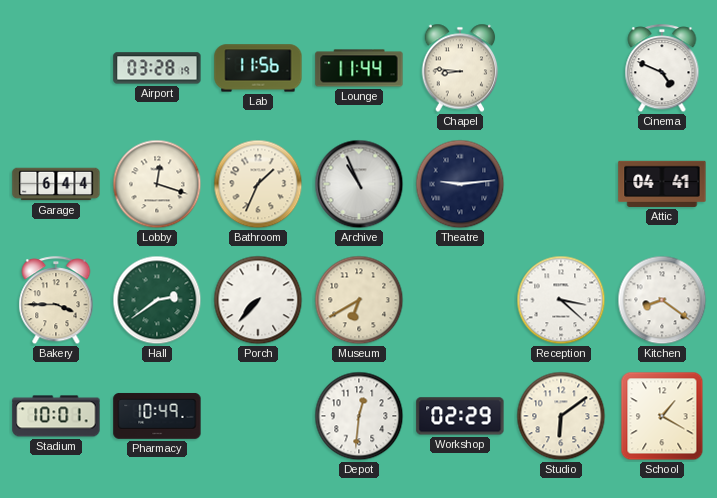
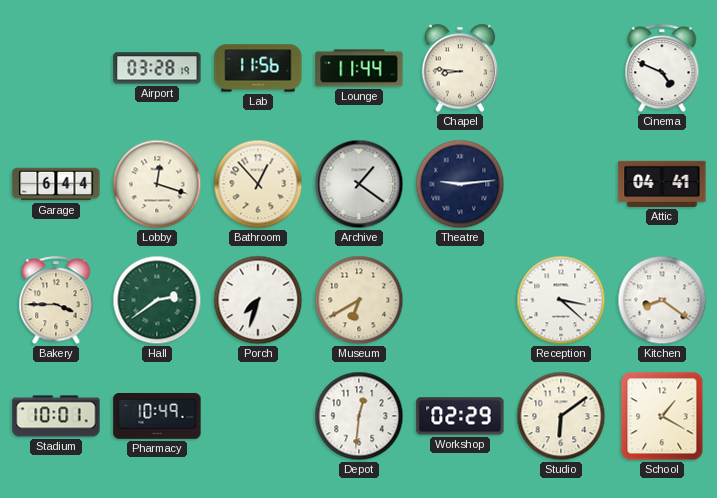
Bathroom: 1:34 -> 12:53
Archive: 10:56 -> 1:21
Porch: 7:37 -> 7:33
